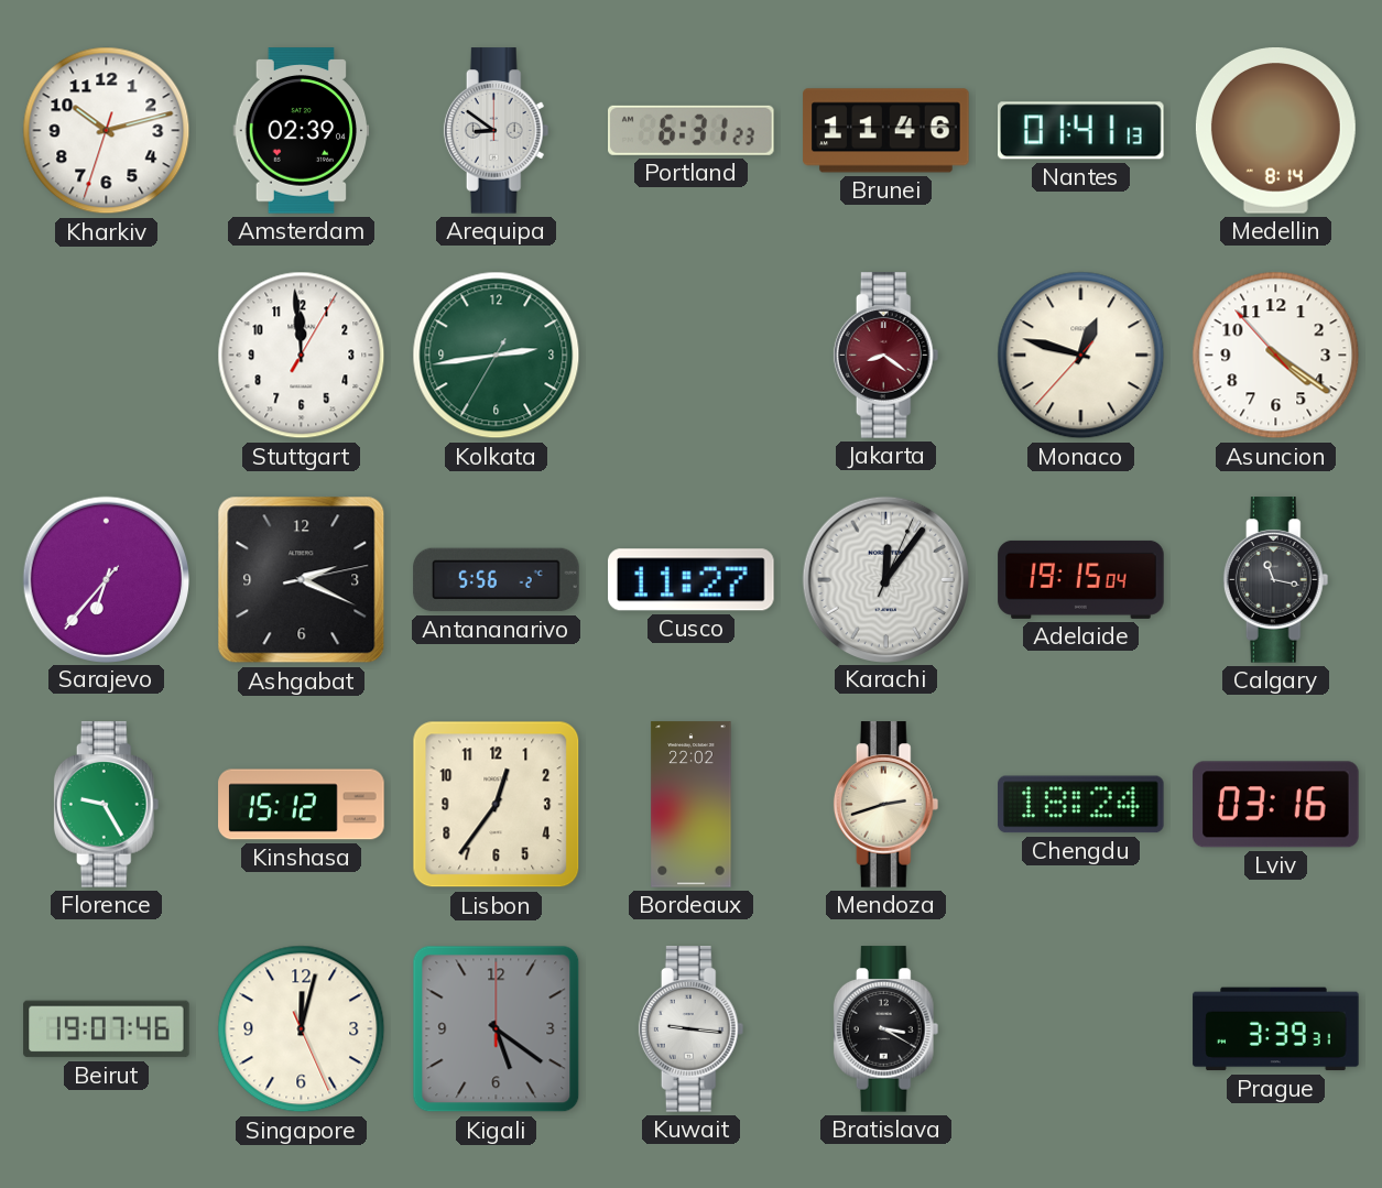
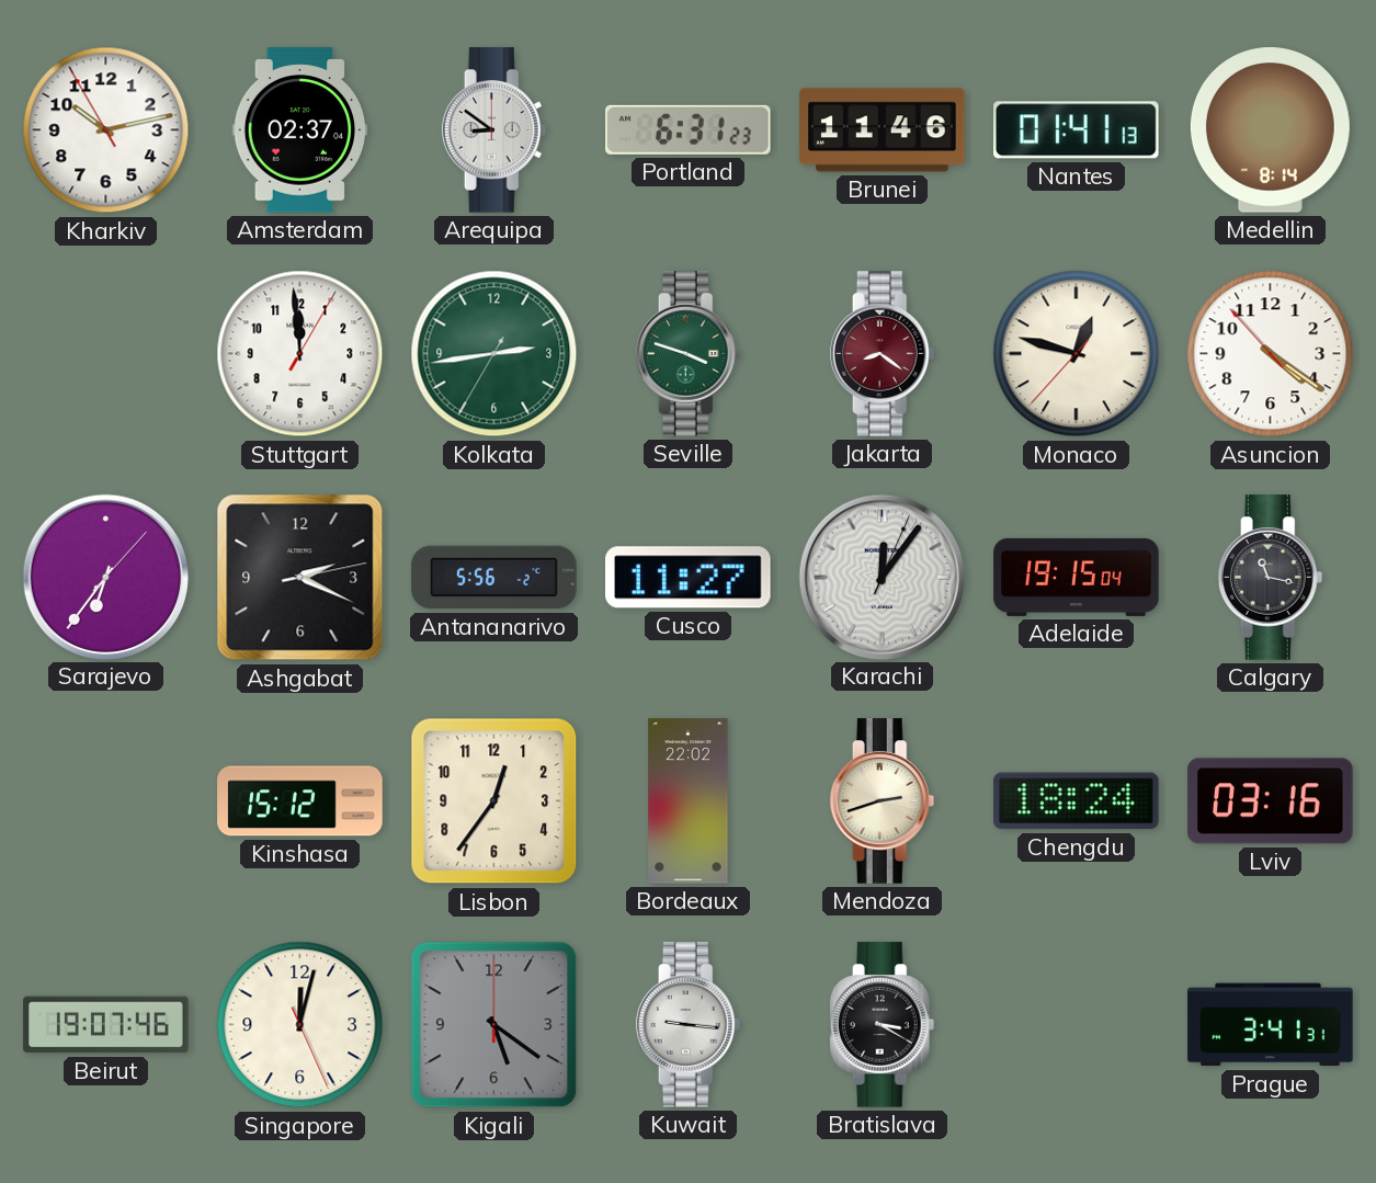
Kharkiv: 10:12:33 -> 10:12:55
Amsterdam: 02:39 -> 02:37
Seville: none -> 3:48
Sarajevo: 6:36:37 -> 6:36:07
Florence: 9:25 -> none
Prague: 3:39 -> 3:41
